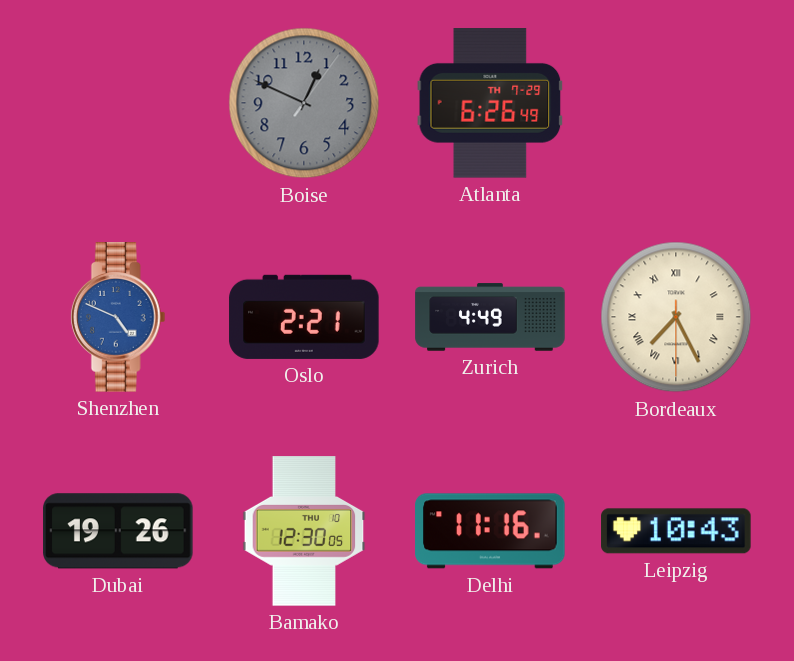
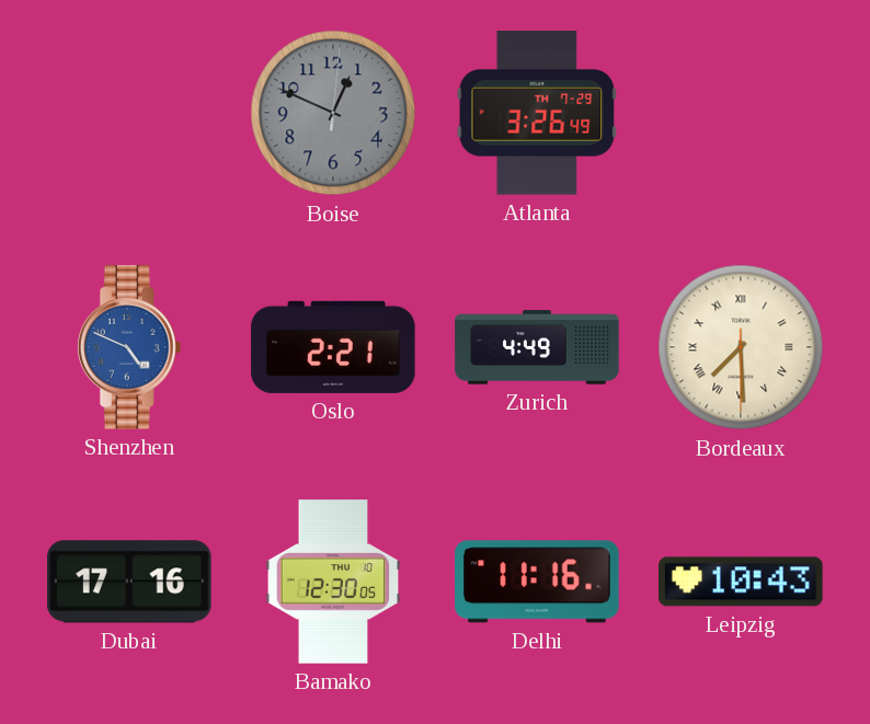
Boise: 12:49:06 -> 12:49:01
Atlanta: 6:26 -> 3:26
Bordeaux: 7:25 -> 7:29
Dubai: 19:26 -> 17:16
